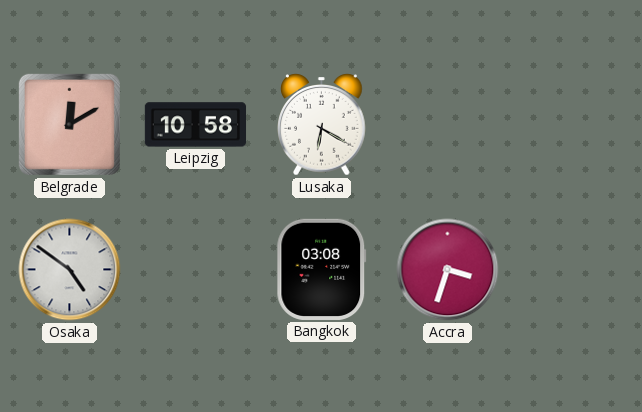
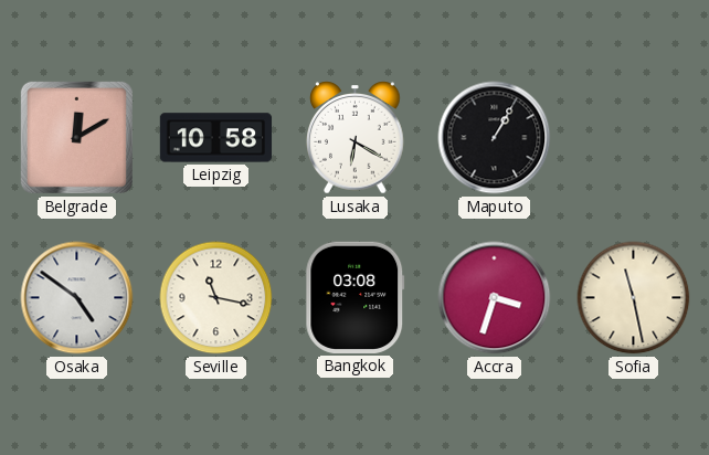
Maputo: none -> 1:05
Seville: none -> 11:17
Sofia: none -> 11:28
